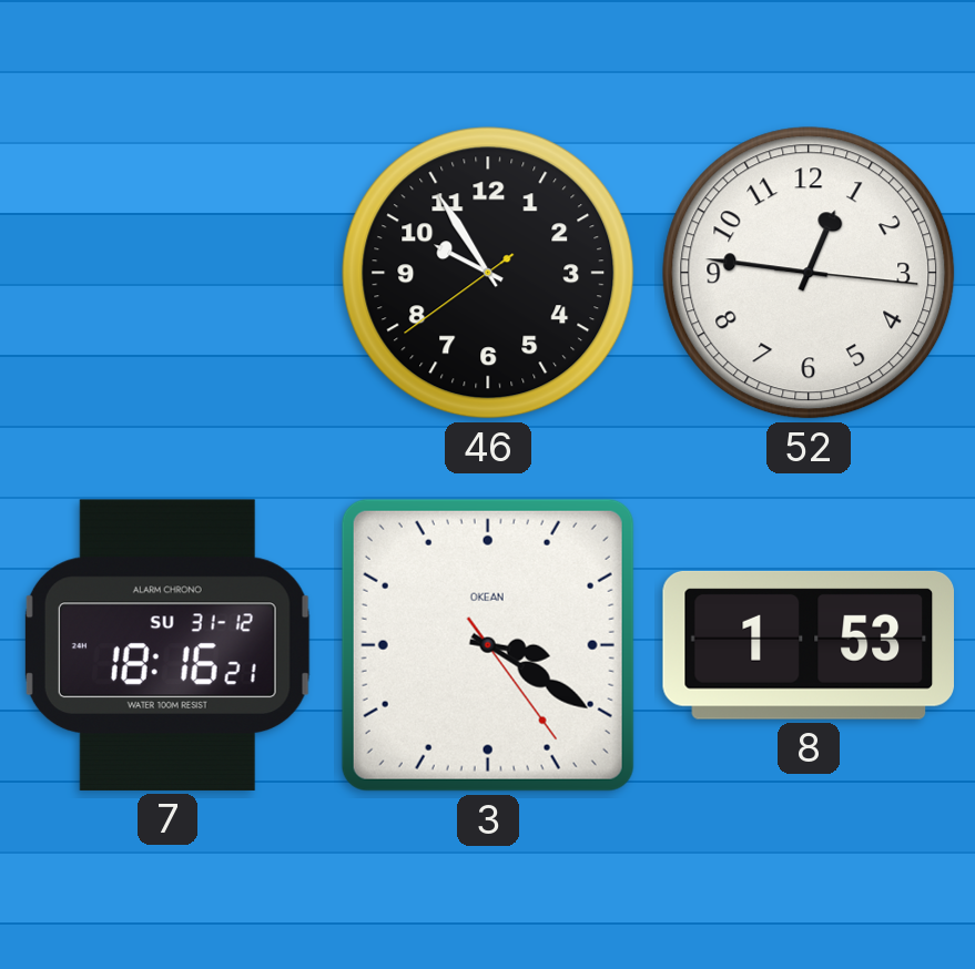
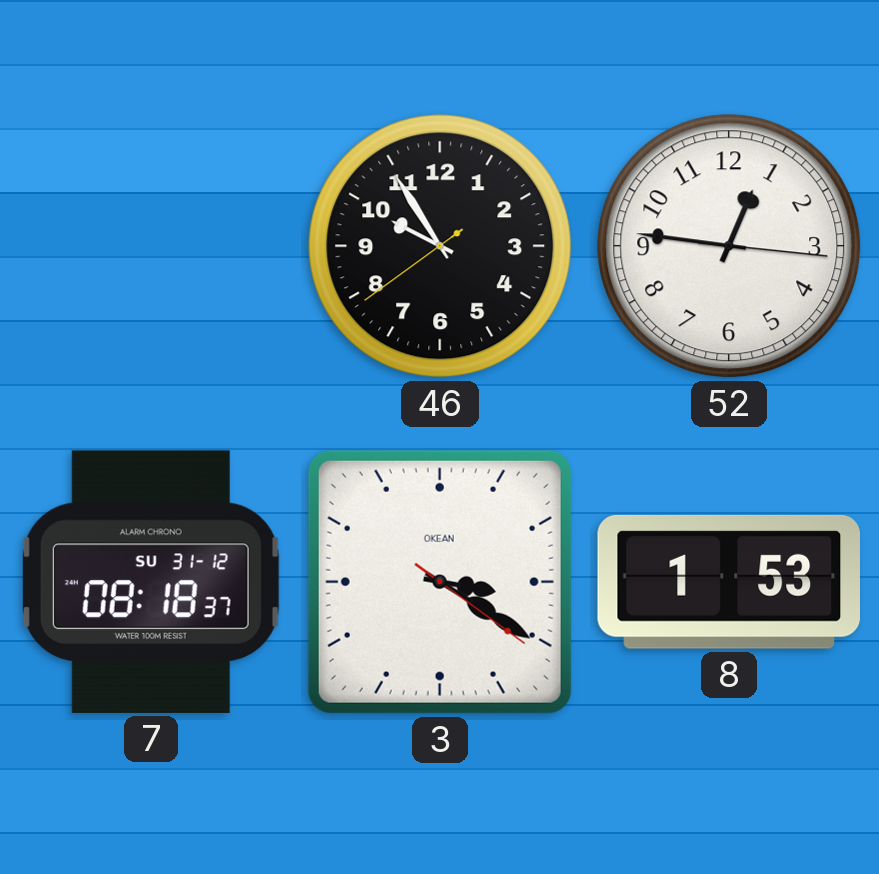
7: 18:16 -> 08:18
3: 3:20:24 -> 3:20:21
